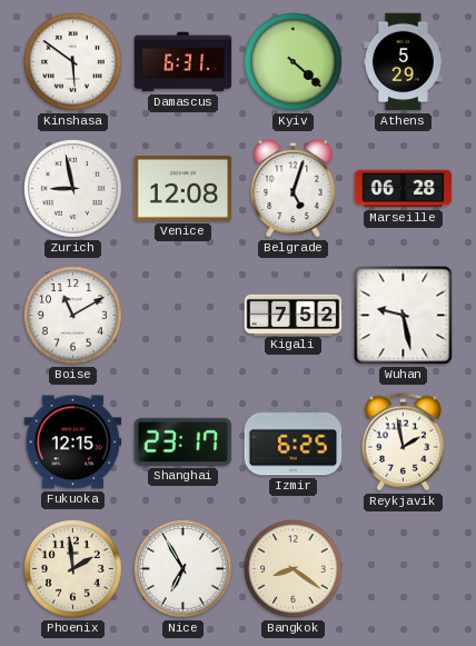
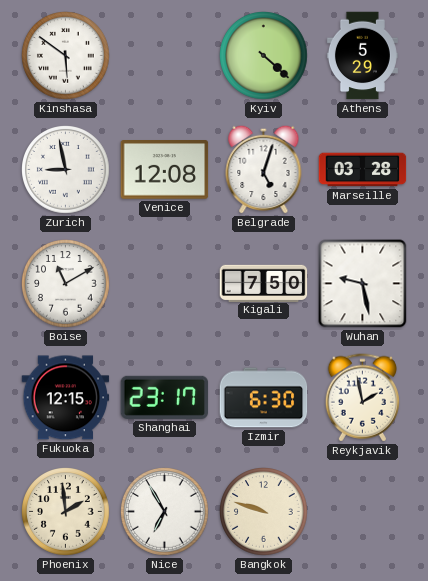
Damascus: 6:31 -> none
Marseille: 06:28 -> 03:28
Kigali: 7:52 -> 7:50
Izmir: 6:25 -> 6:30
Bangkok: 8:21 -> 9:48
